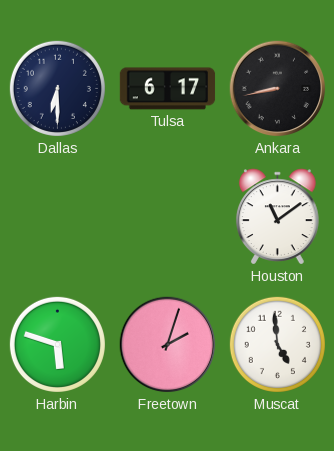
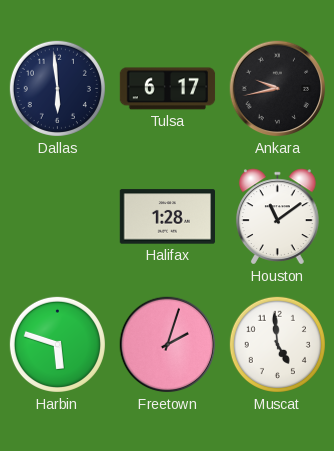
Dallas: 6:30 -> 5:59
Ankara: 8:43 -> 9:43
Halifax: none -> 1:28
